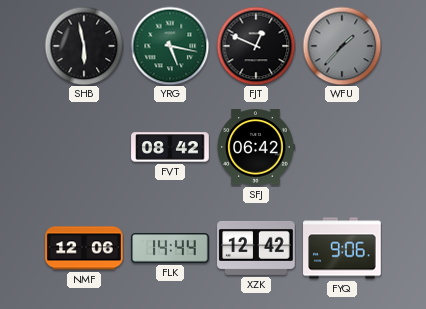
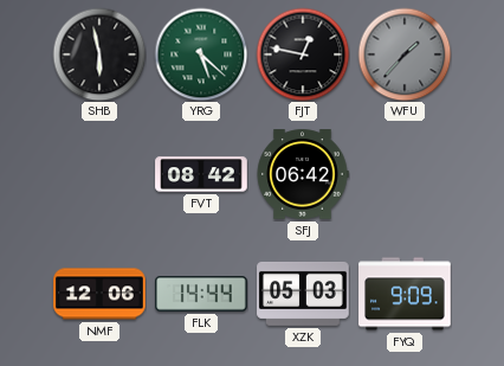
YRG: 5:17 -> 5:22
FJT: 12:49 -> 12:47
XZK: 12:42 -> 05:03
FYQ: 9:06 -> 9:09
